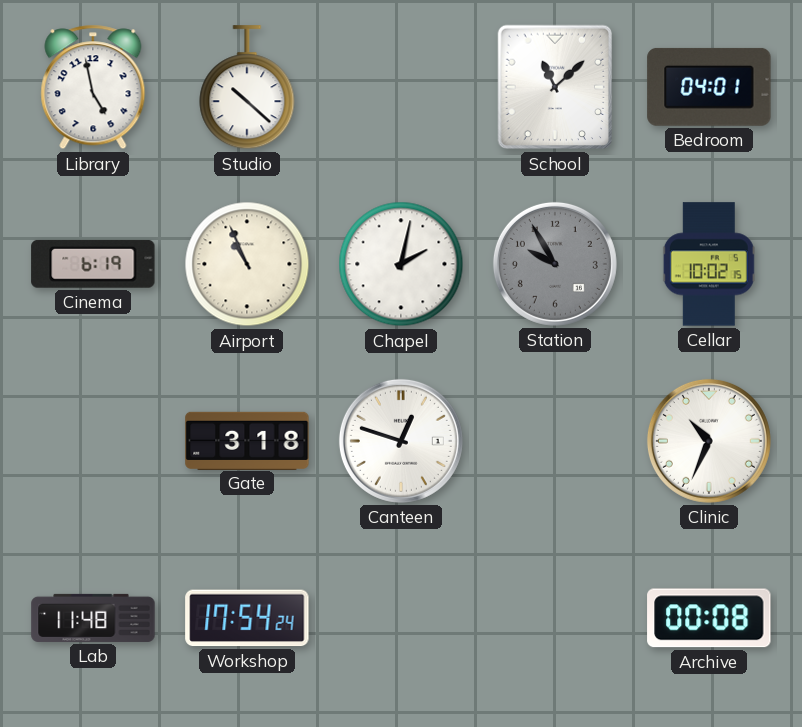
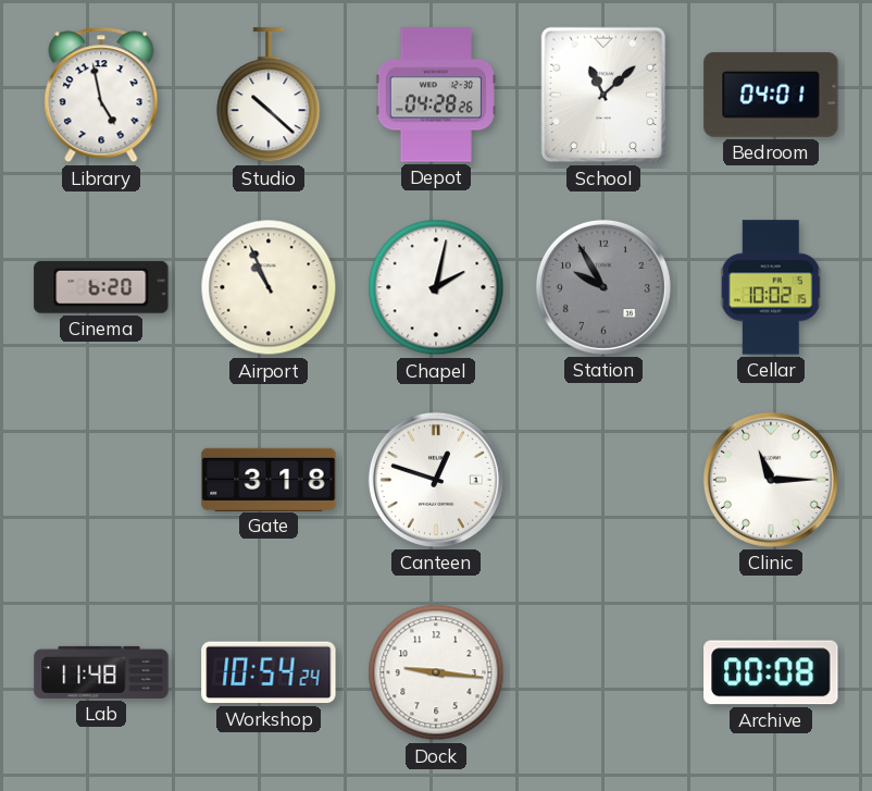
Depot: none -> 04:28
Cinema: 6:19 -> 6:20
Clinic: 10:34 -> 11:15
Workshop: 17:54 -> 10:54
Dock: none -> 9:16
